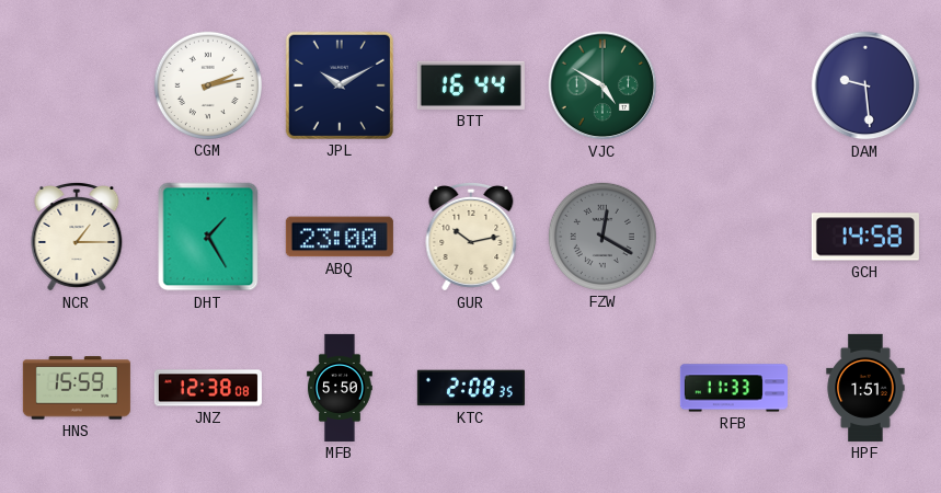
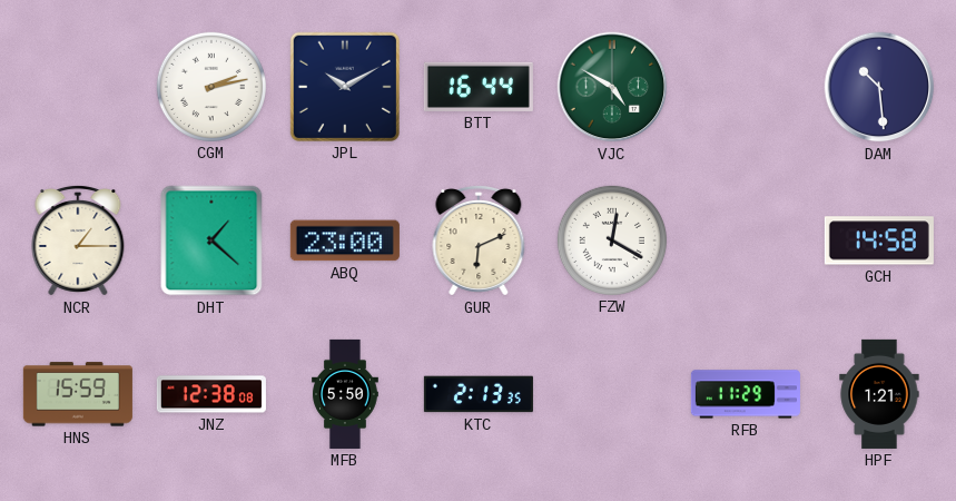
DAM: 9:29 -> 10:29
DHT: 1:25 -> 1:22
GUR: 10:13 -> 6:11
FZW dial: grey -> white
KTC: 2:08 -> 2:13
RFB: 11:33 -> 11:29
HPF: 1:51 -> 1:21
